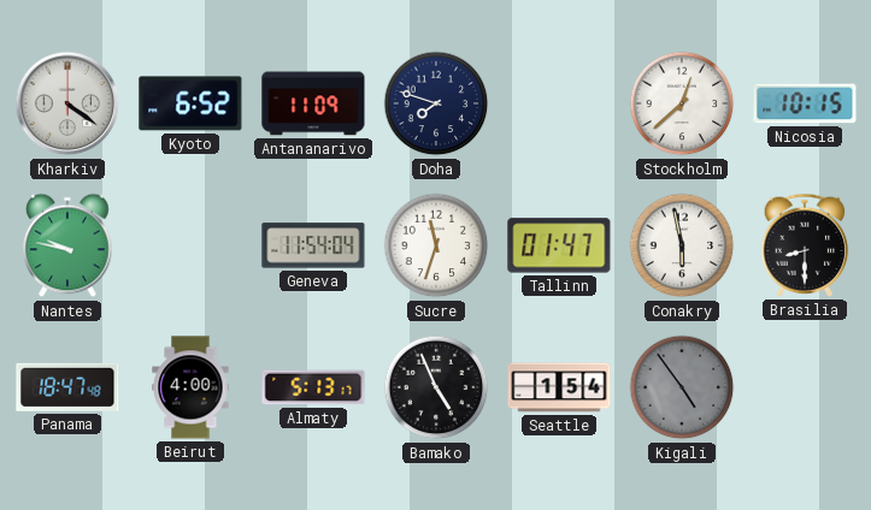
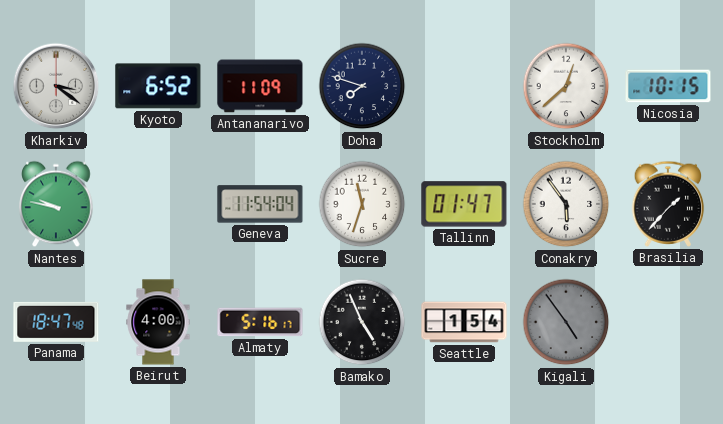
Kharkiv: 4:21 -> 3:21
Conakry: 5:58 -> 5:54
Brasilia: 8:30 -> 1:37
Almaty: 5:13 -> 5:16
